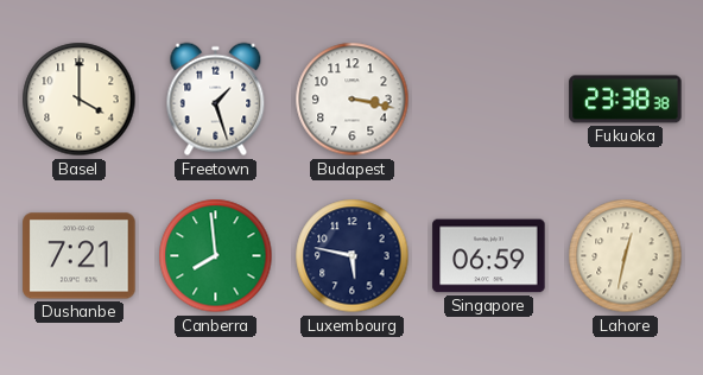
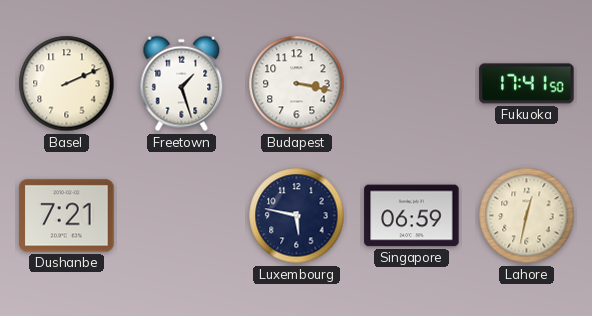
Basel: 4:00 -> 2:11
Fukuoka: 23:38 -> 17:41
Canberra: 7:59 -> none
